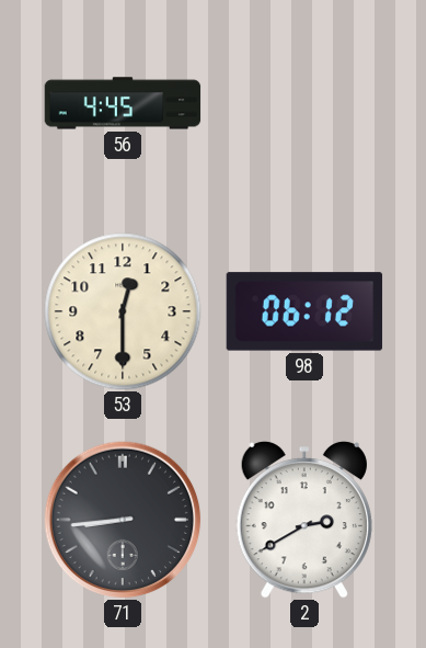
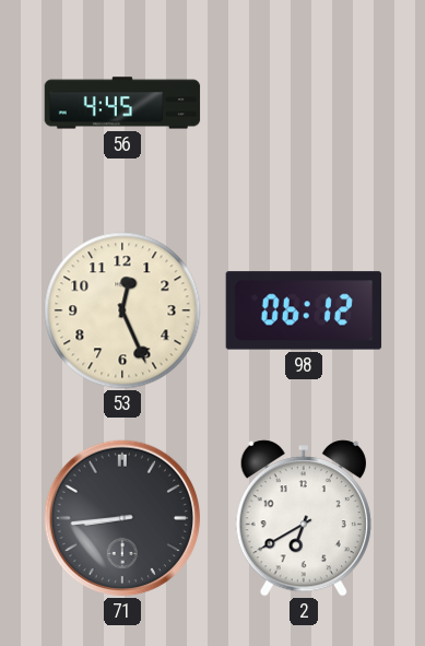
53: 12:30 -> 12:26
2: 2:40 -> 6:40
